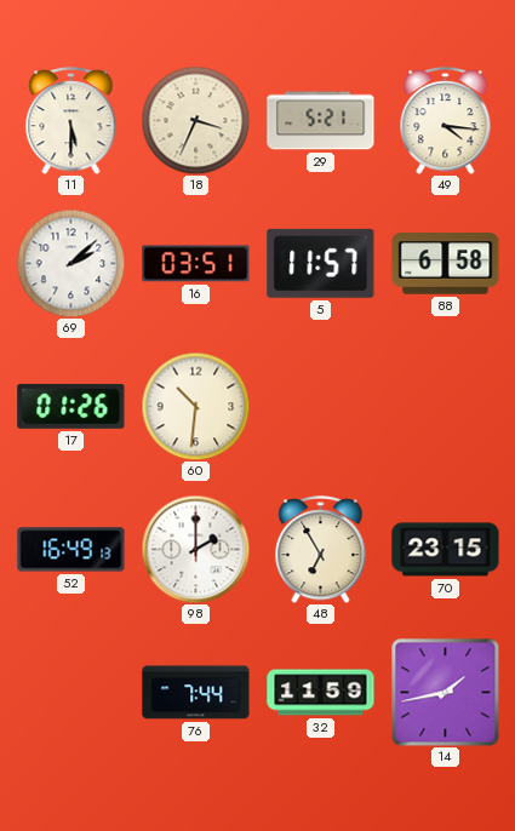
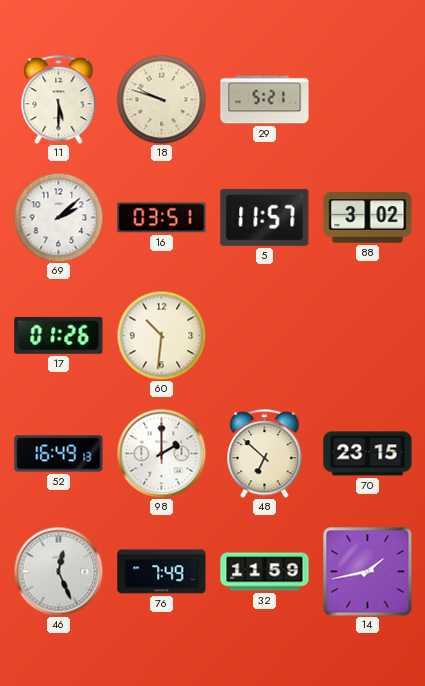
18: 3:34 -> 9:48
49: 4:16 -> none
88: 6:58 -> 3:02
48: 6:55 -> 6:52
46: none -> 12:26
76: 7:44 -> 7:49
